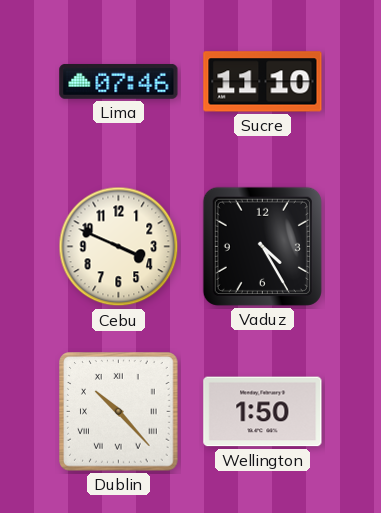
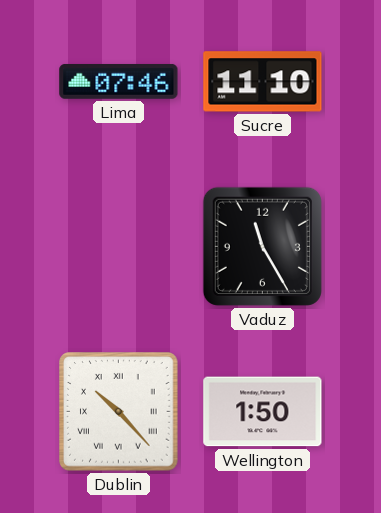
Cebu: 3:49 -> none
Vaduz: 4:25 -> 11:25
